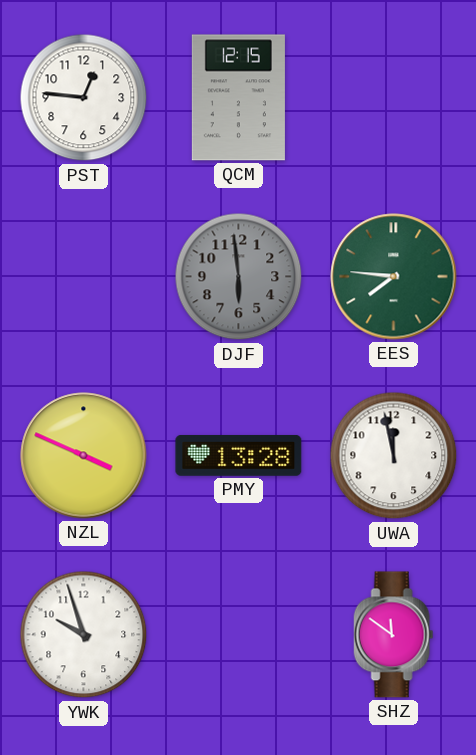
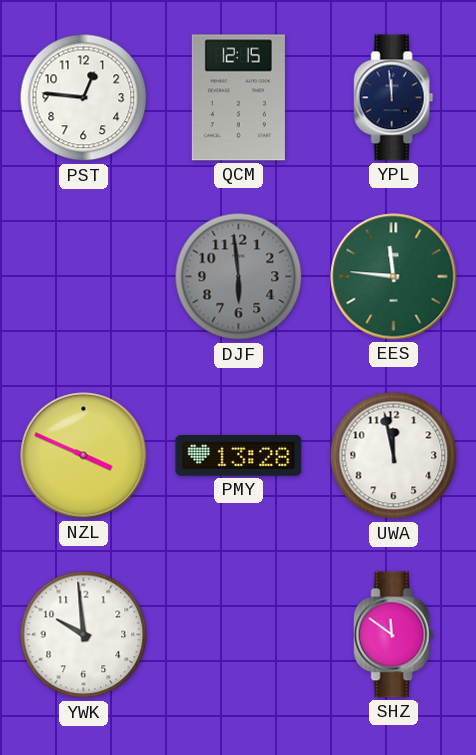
YPL: none -> 11:59
EES: 7:46 -> 11:46
YWK: 9:57 -> 9:59
